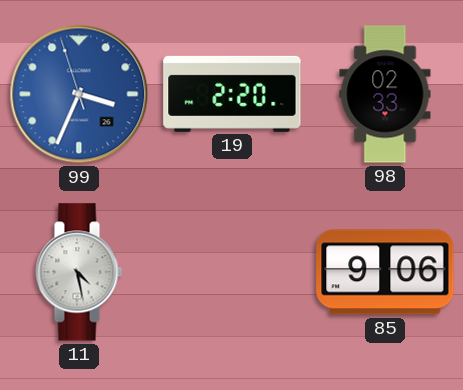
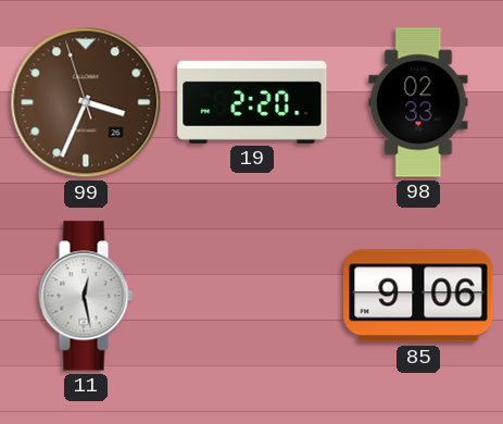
99 dial: blue -> brown
11: 4:28 -> 12:28
